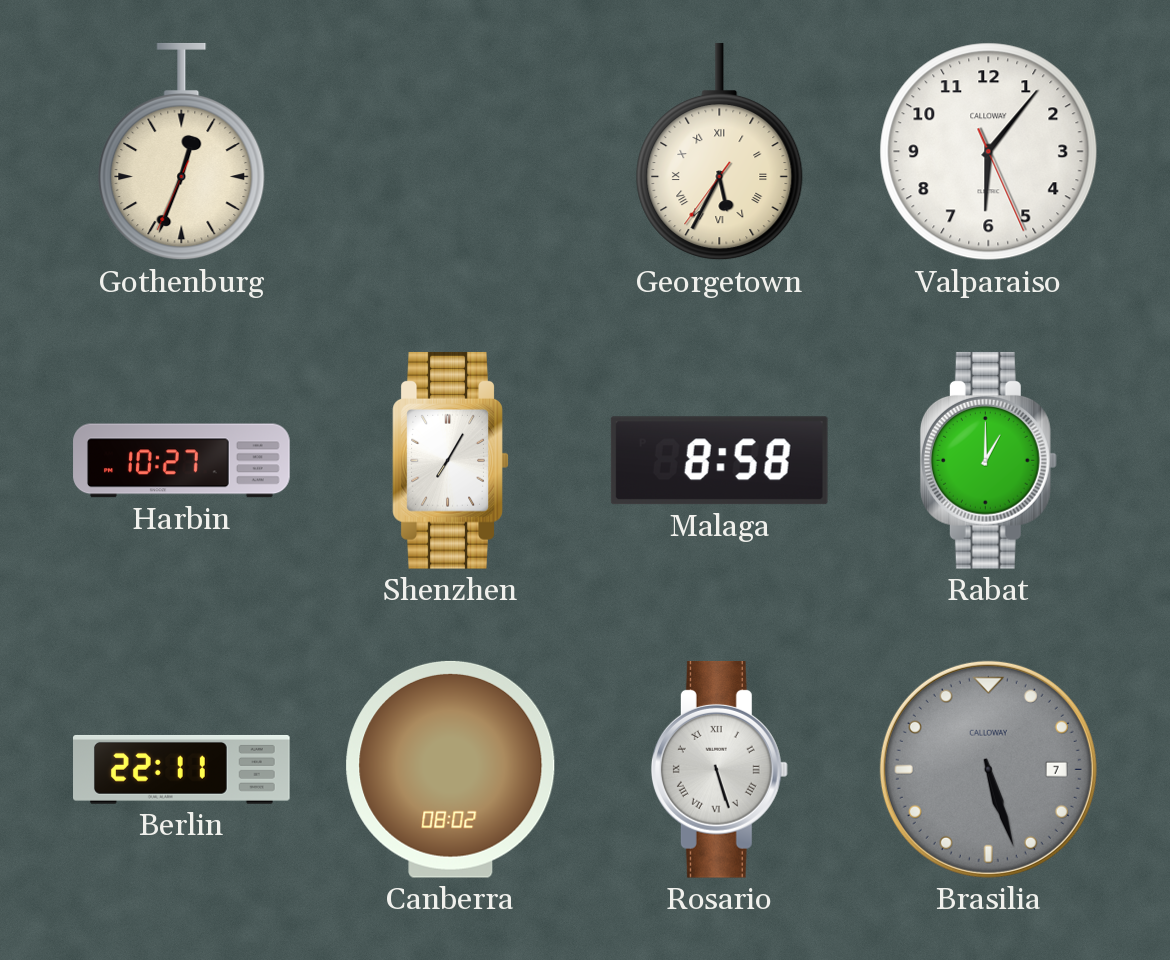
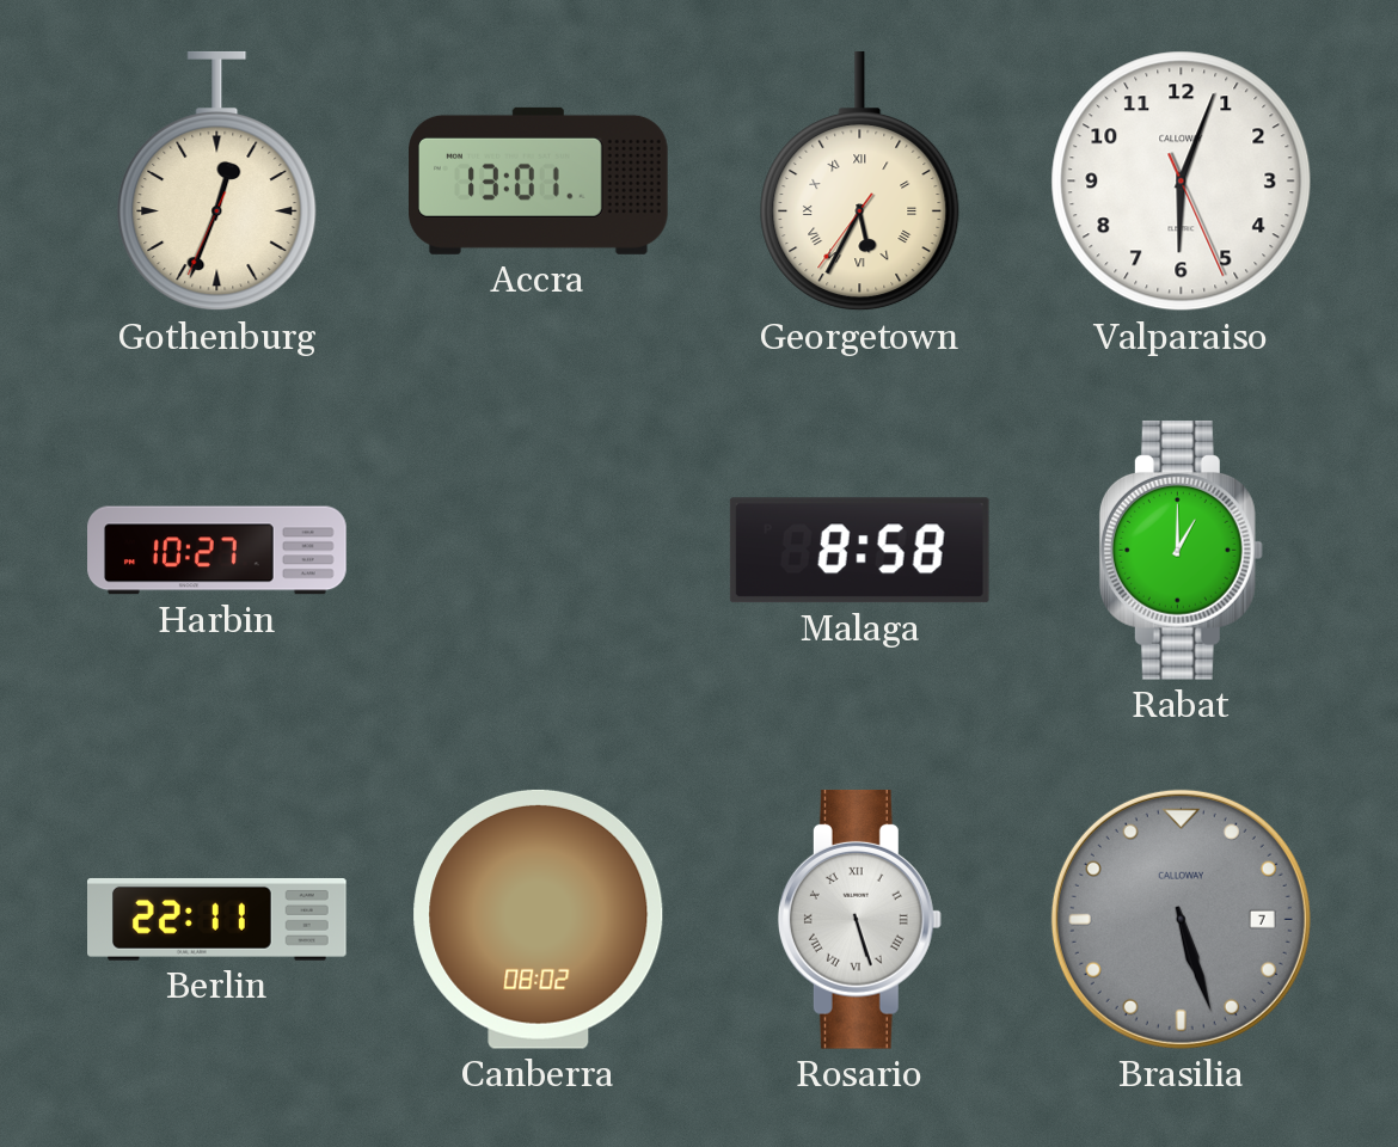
Accra: none -> 13:01
Valparaiso: 6:06 -> 6:03
Shenzhen: 7:05 -> none
